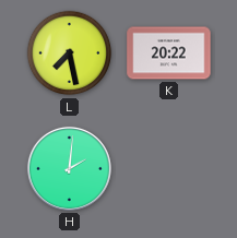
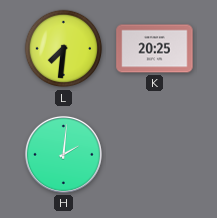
L: 7:28 -> 7:31
K: 20:22 -> 20:25
